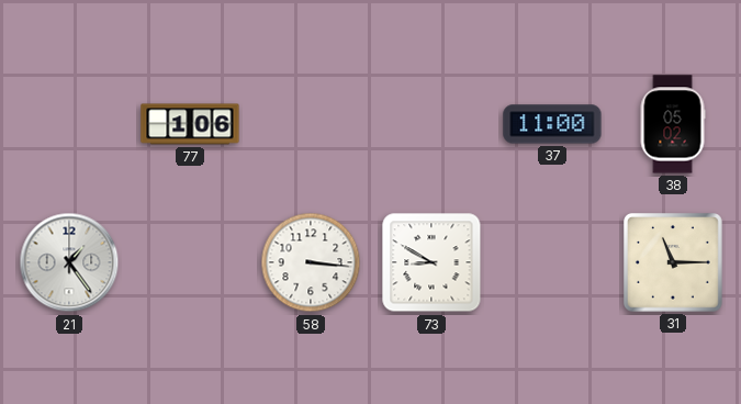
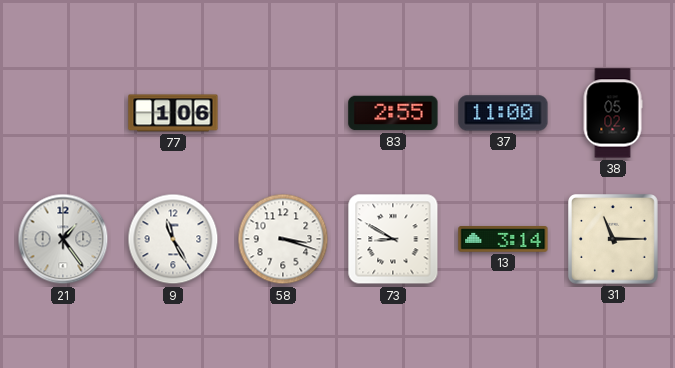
83: none -> 2:55
9: none -> 11:25
58: 3:16 -> 3:18
13: none -> 3:14
